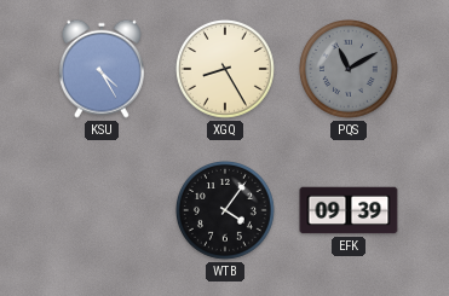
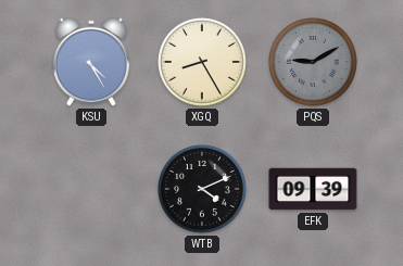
PQS: 11:10 -> 9:10
WTB: 4:06 -> 4:11
